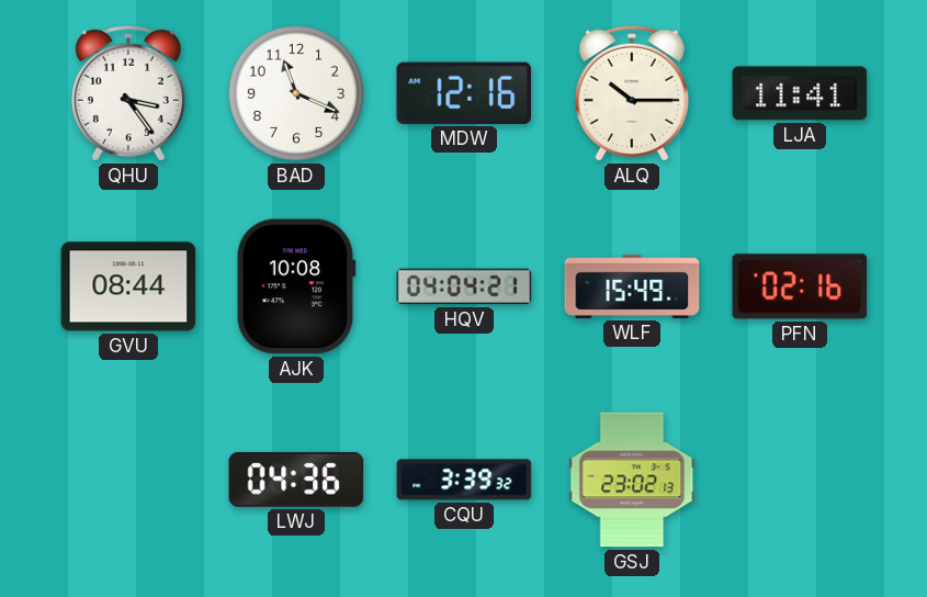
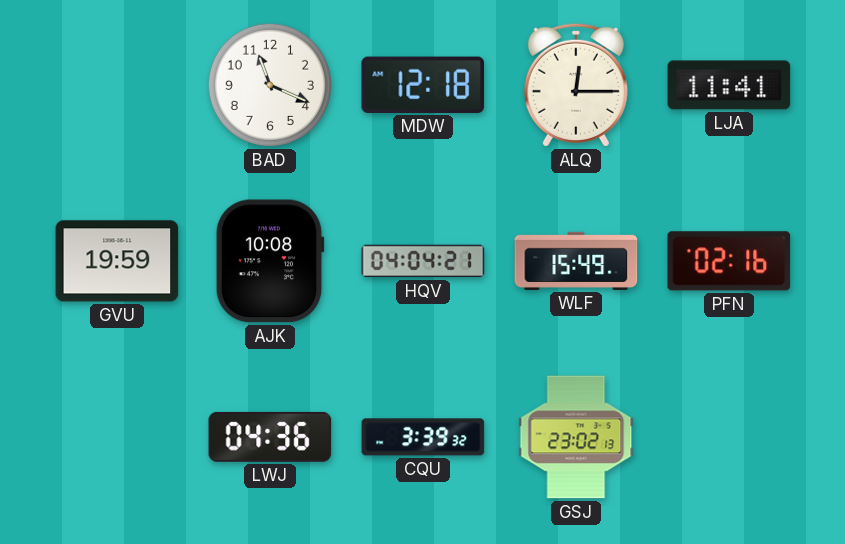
QHU: 3:24 -> none
MDW: 12:16 -> 12:18
ALQ: 10:15 -> 12:15
GVU: 08:44 -> 19:59
